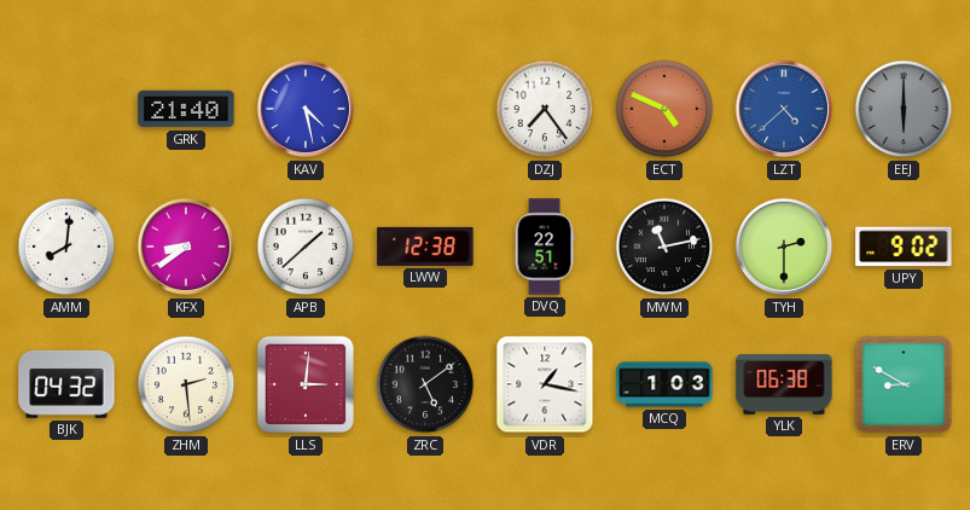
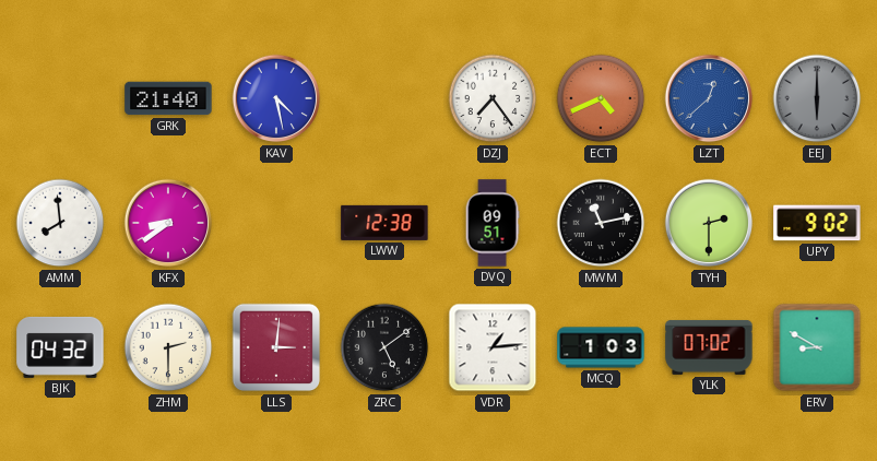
ECT: 4:49 -> 4:41
LZT: 4:38 -> 12:38
AMM: 8:01 -> 7:59
APB: 1:38 -> none
DVQ: 22:51 -> 09:51
ZHM: 2:29 -> 2:30
VDR: 1:17 -> 1:14
YLK: 06:38 -> 07:02
